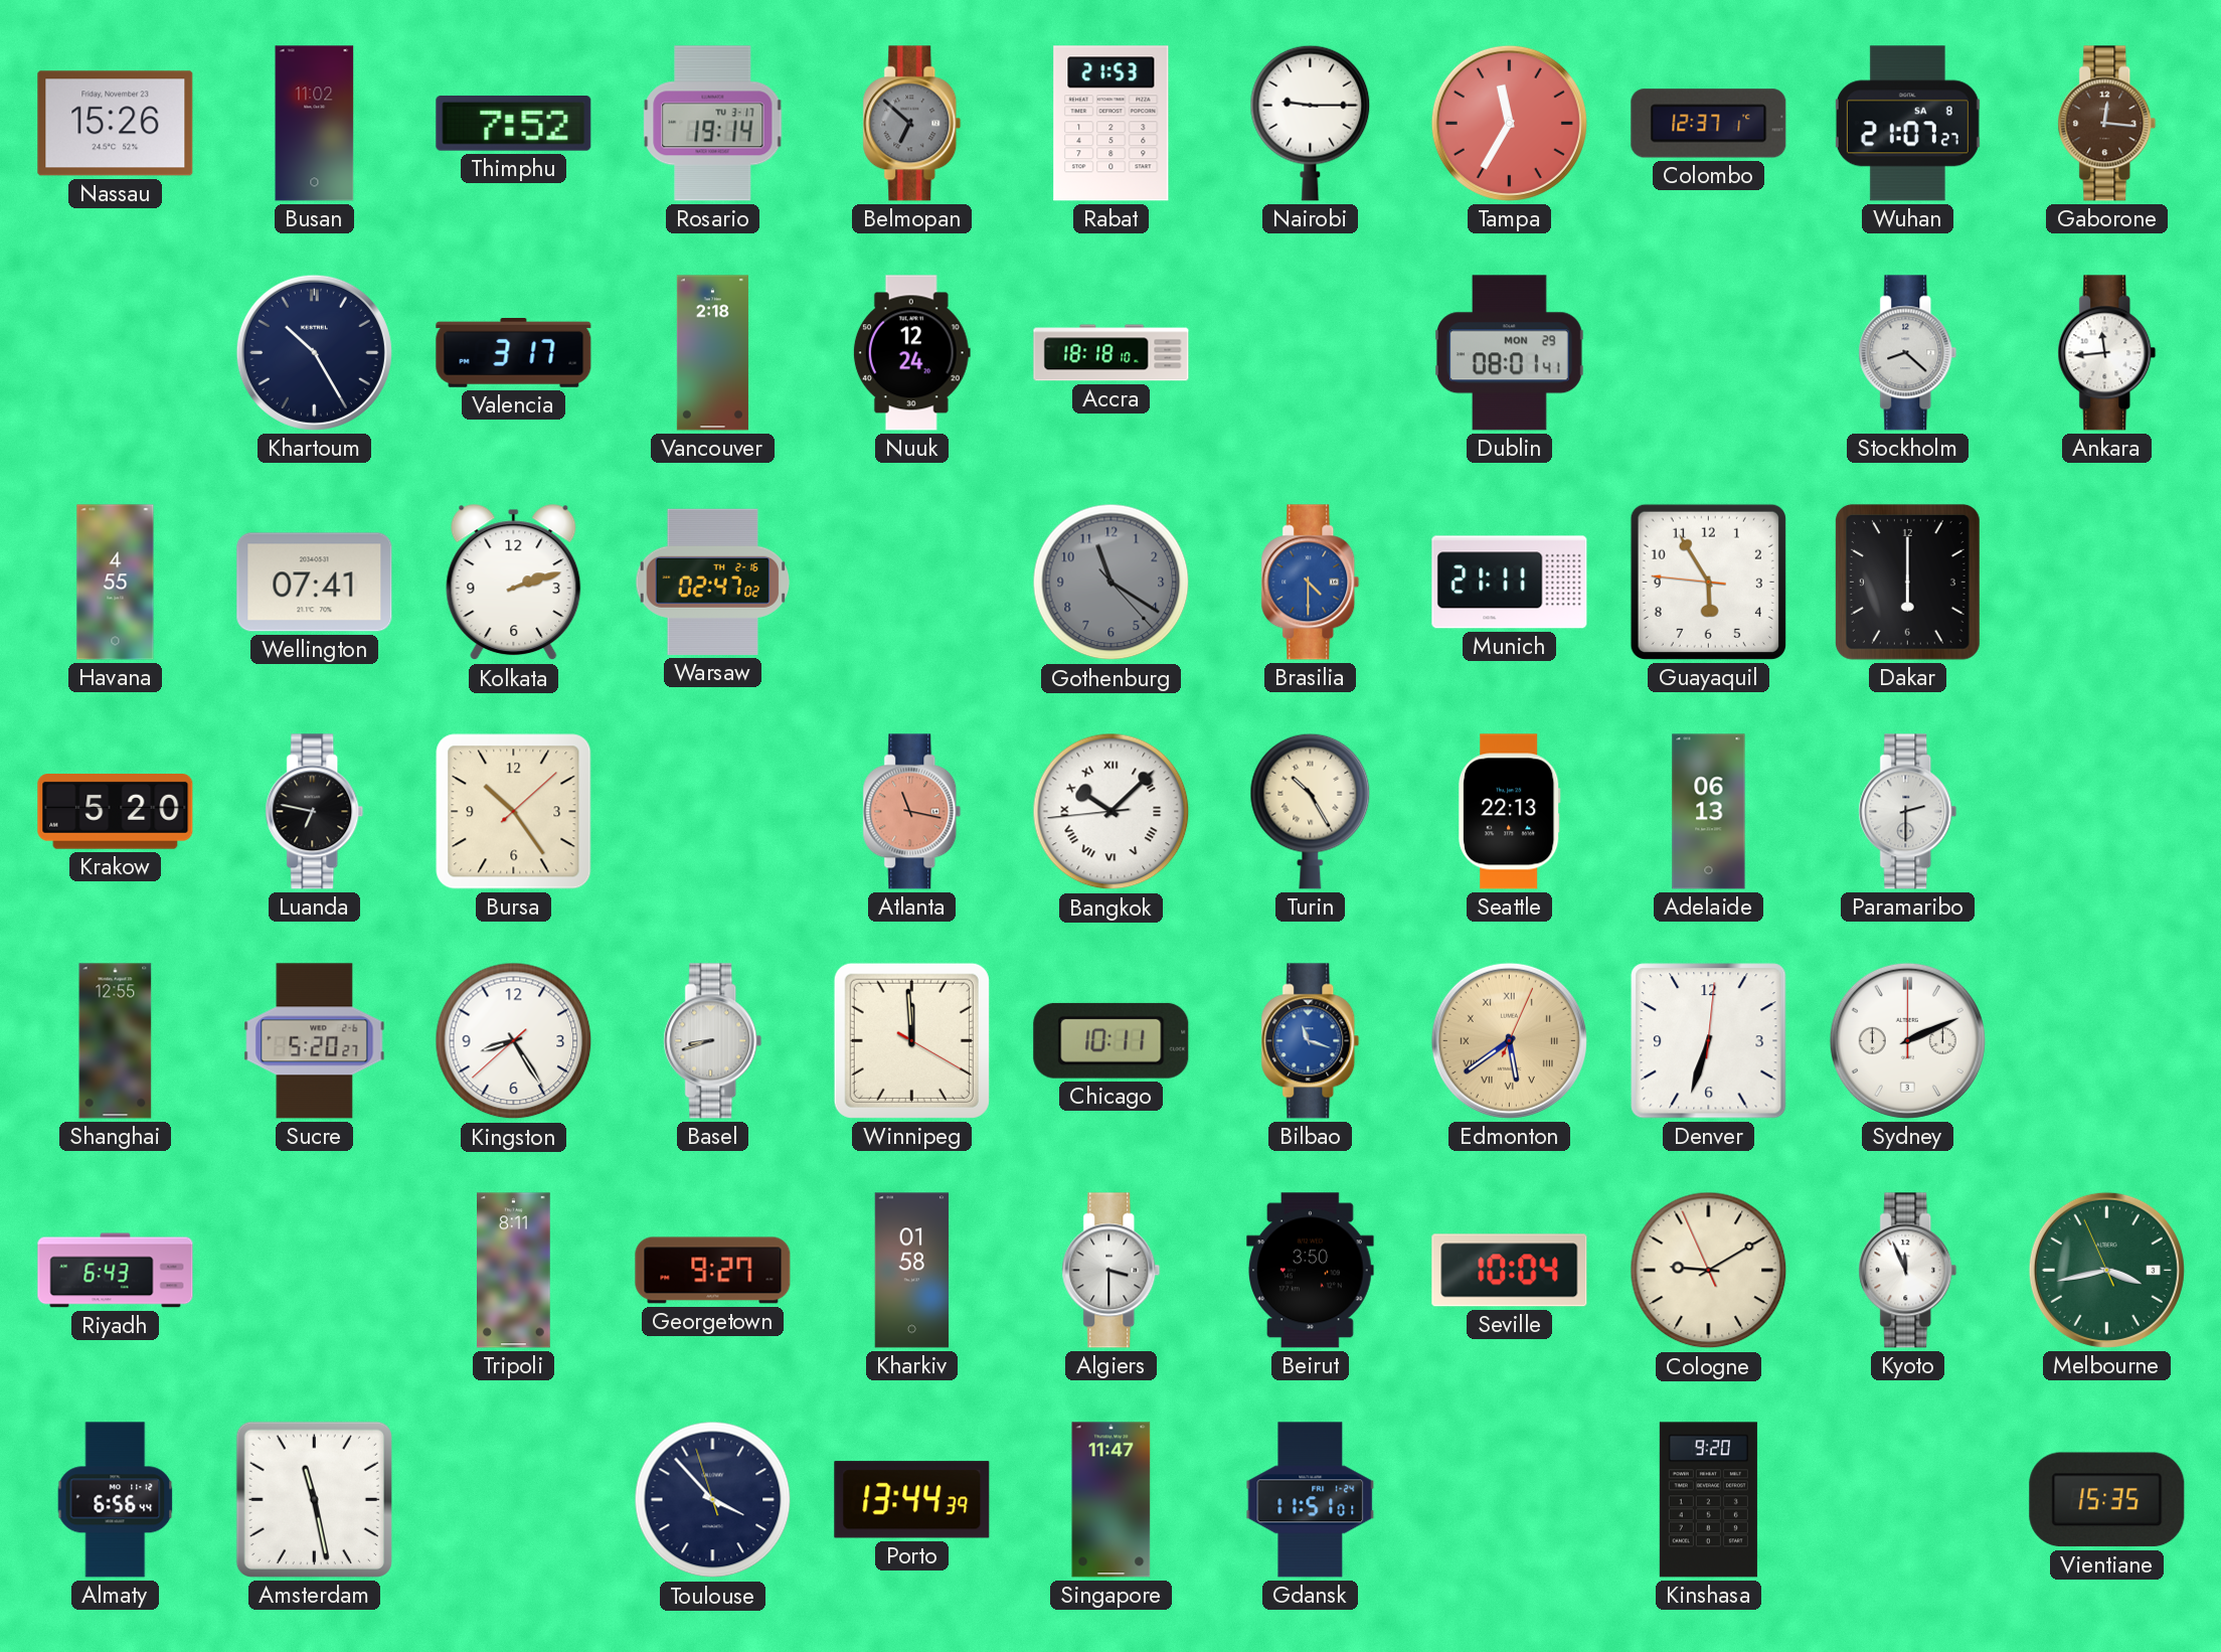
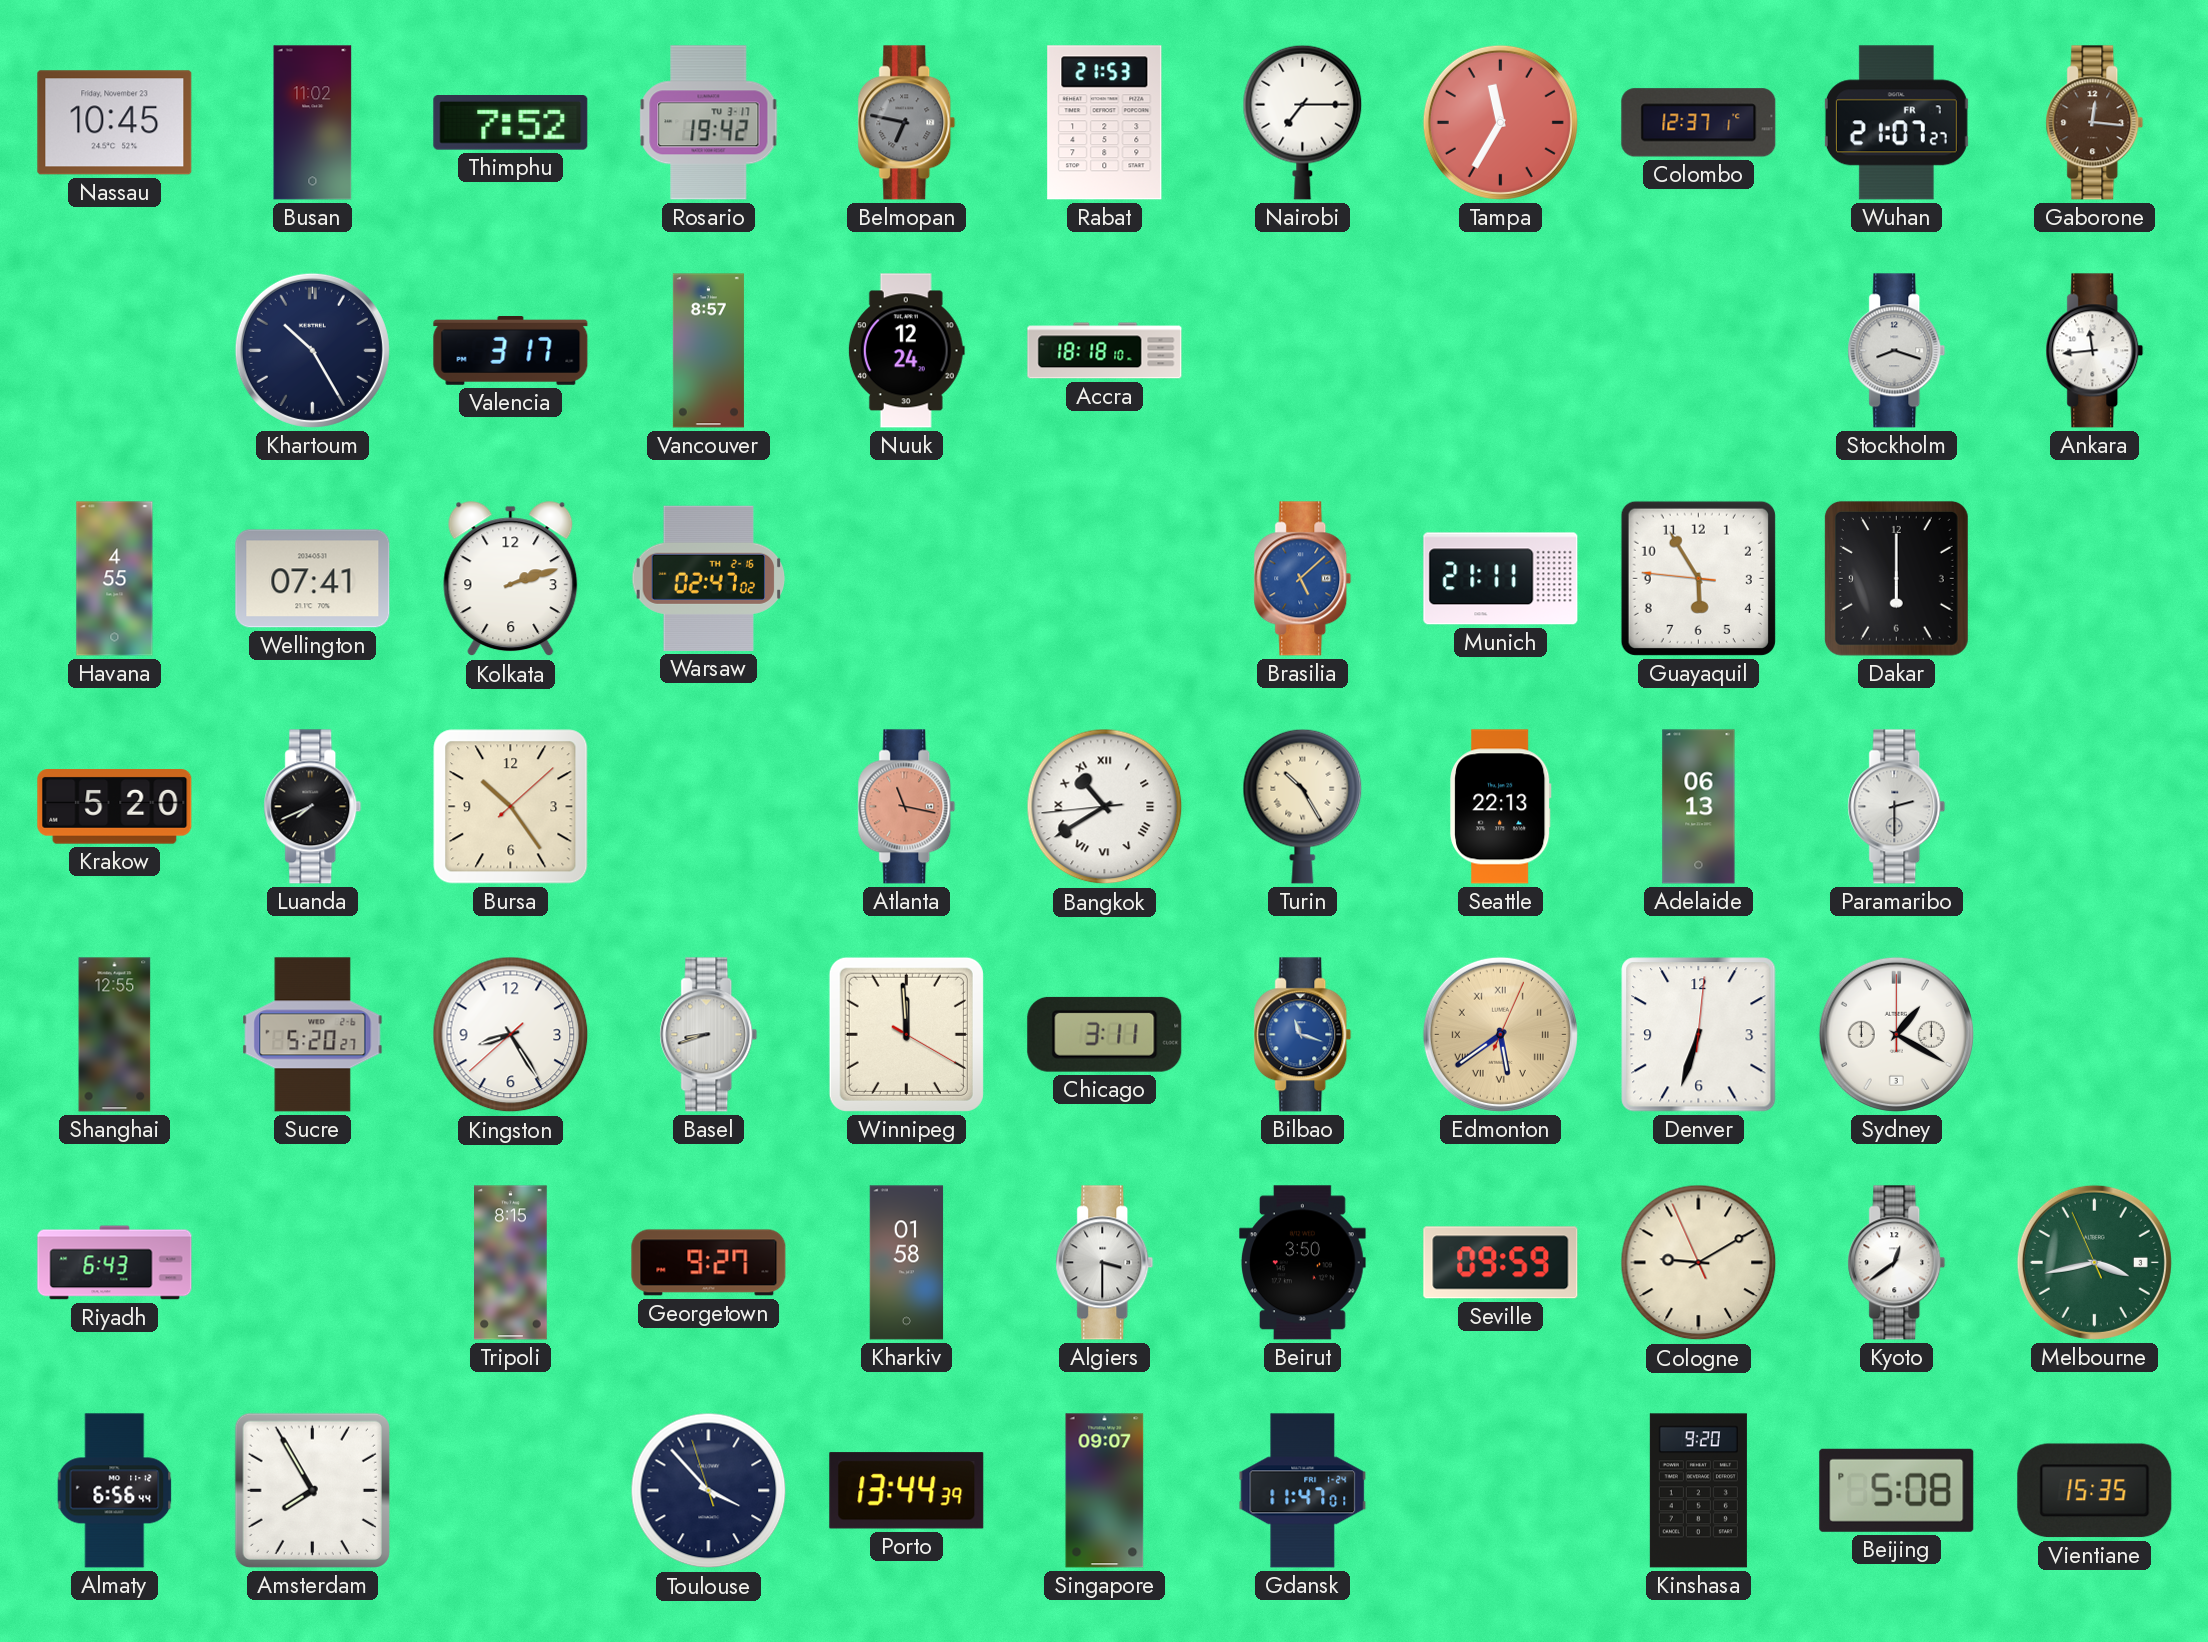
Nassau: 15:26 -> 10:45
Rosario: 19:14 -> 19:42
Belmopan: 6:52 -> 6:47
Nairobi: 9:15 -> 7:15
Wuhan date: SA 8 -> FR 7
Vancouver: 2:18 -> 8:57
Dublin: 08:01 -> none
Stockholm: 8:22 -> 8:18
Gothenburg: 11:20 -> none
Brasilia: 4:30 -> 5:08
Luanda: 6:47 -> 7:41
Bangkok: 10:07 -> 10:39
Chicago: 10:11 -> 3:11
Sydney: 2:11 -> 1:20
Tripoli: 8:11 -> 8:15
Seville: 10:04 -> 09:59
Kyoto: 11:56 -> 12:39
Amsterdam: 11:28 -> 7:55
Singapore: 11:47 -> 09:07
Gdansk: 11:51 -> 11:47
Beijing: none -> 5:08
